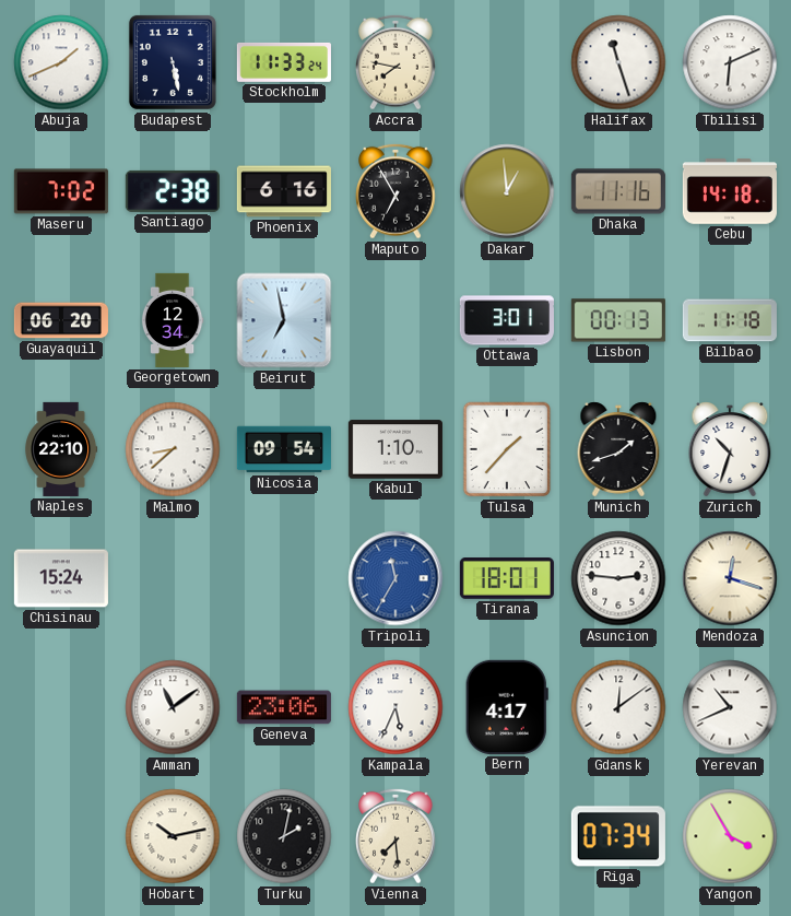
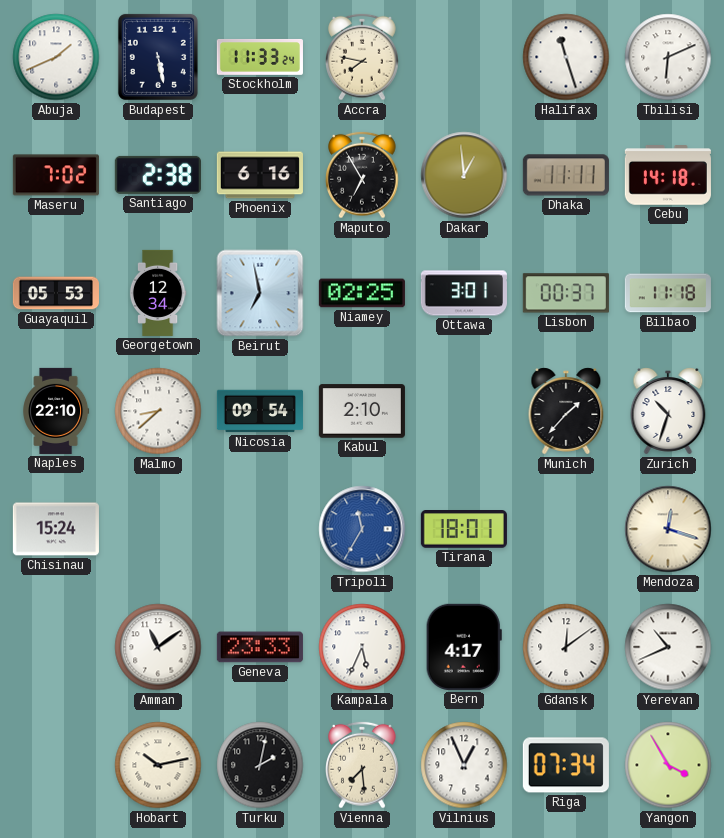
Dhaka: 11:16 -> 11:11
Guayaquil: 06:20 -> 05:53
Niamey: none -> 02:25
Lisbon: 00:13 -> 00:37
Kabul: 1:10 -> 2:10
Tulsa: 1:37 -> none
Munich: 1:42 -> 1:37
Asuncion: 2:46 -> none
Geneva: 23:06 -> 23:33
Vilnius: none -> 12:56
